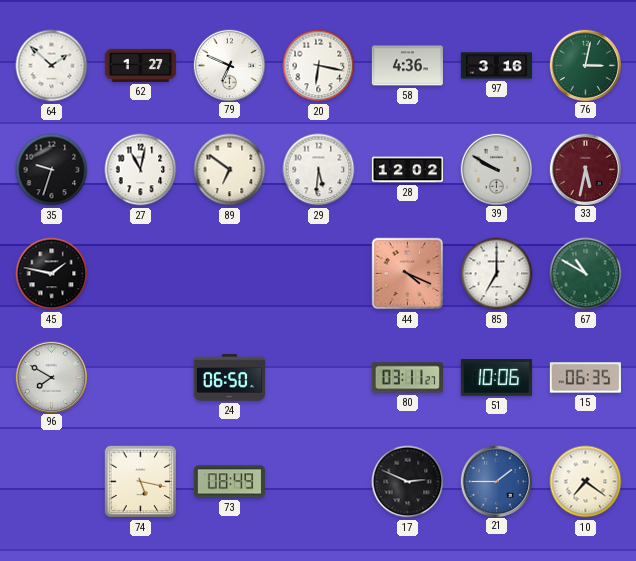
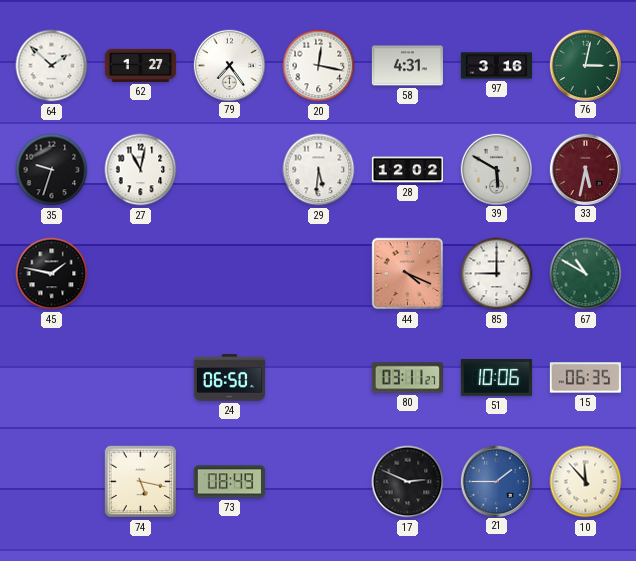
79: 6:49 -> 7:24
20: 6:17 -> 12:17
58: 4:36 -> 4:31
89: 6:51 -> none
39: 9:50 -> 5:50
85: 7:00 -> 9:00
96: 7:50 -> none
10: 7:21 -> 11:53
